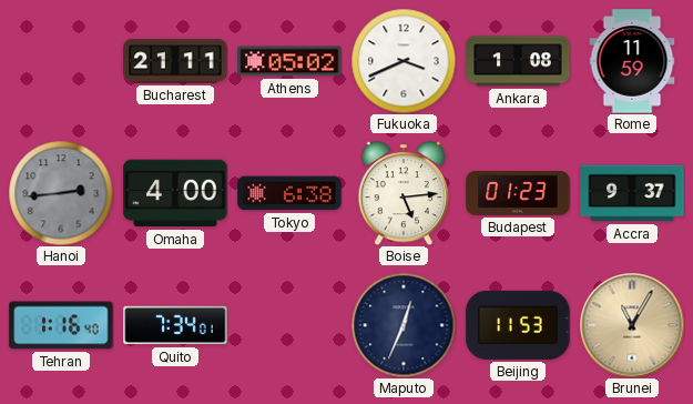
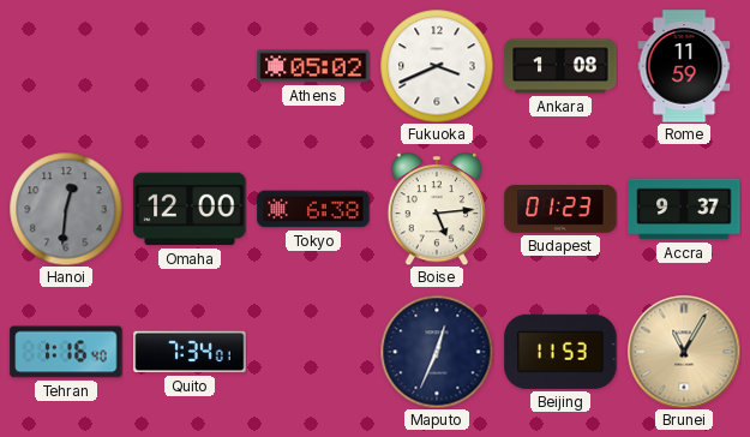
Bucharest: 21:11 -> none
Hanoi: 2:44 -> 12:31
Omaha: 4:00 -> 12:00
